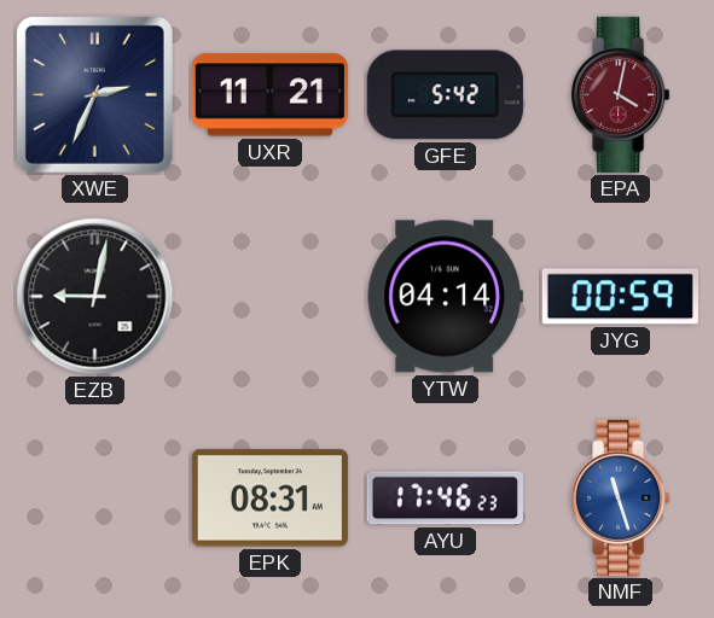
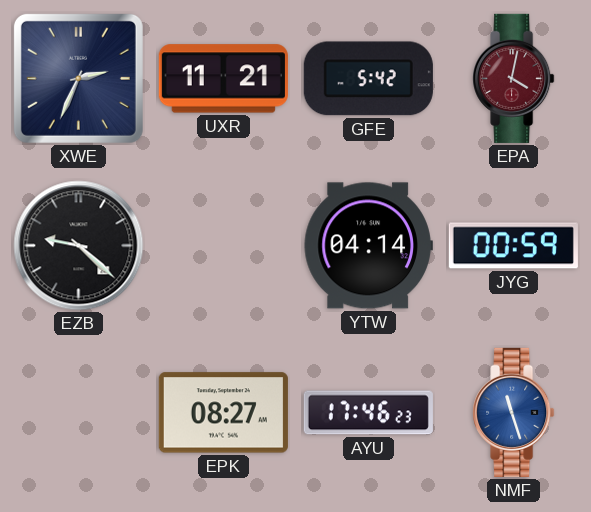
EZB: 9:02 -> 9:22
EPK: 08:31 -> 08:27
